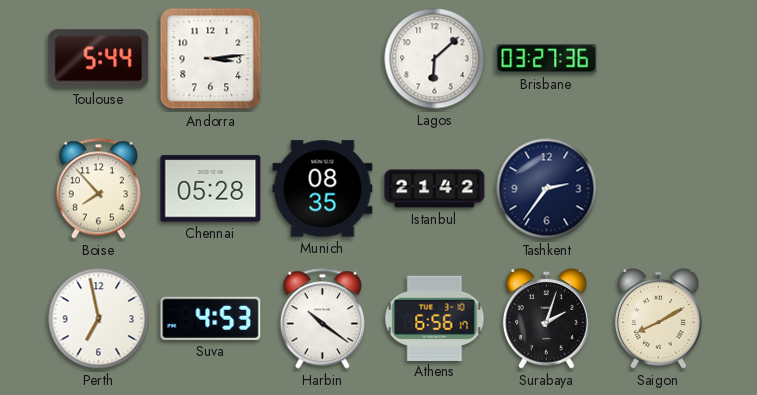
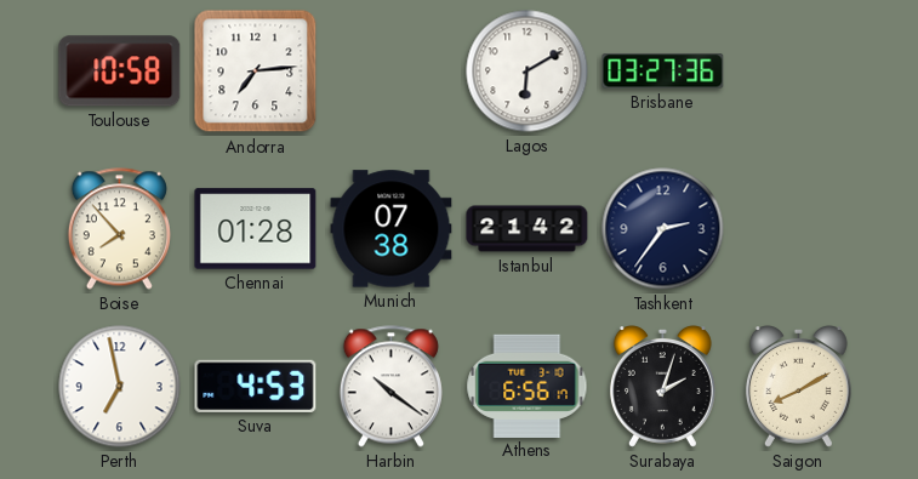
Toulouse: 5:44 -> 10:58
Andorra: 3:14 -> 7:14
Lagos: 6:08 -> 6:10
Chennai: 05:28 -> 01:28
Munich: 08:35 -> 07:38
